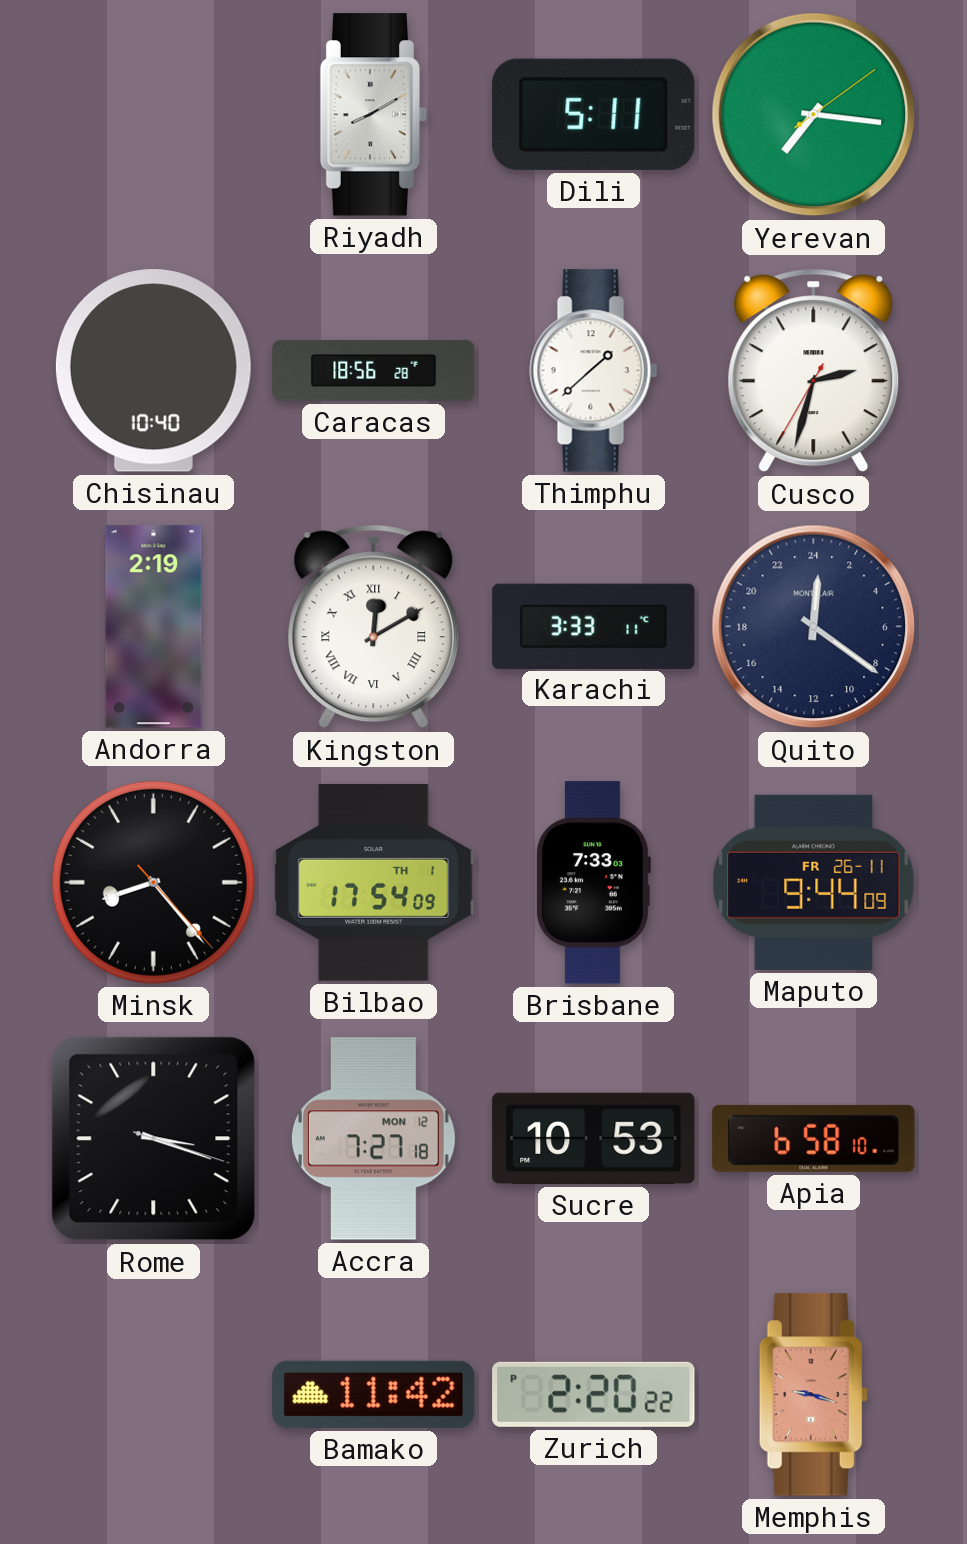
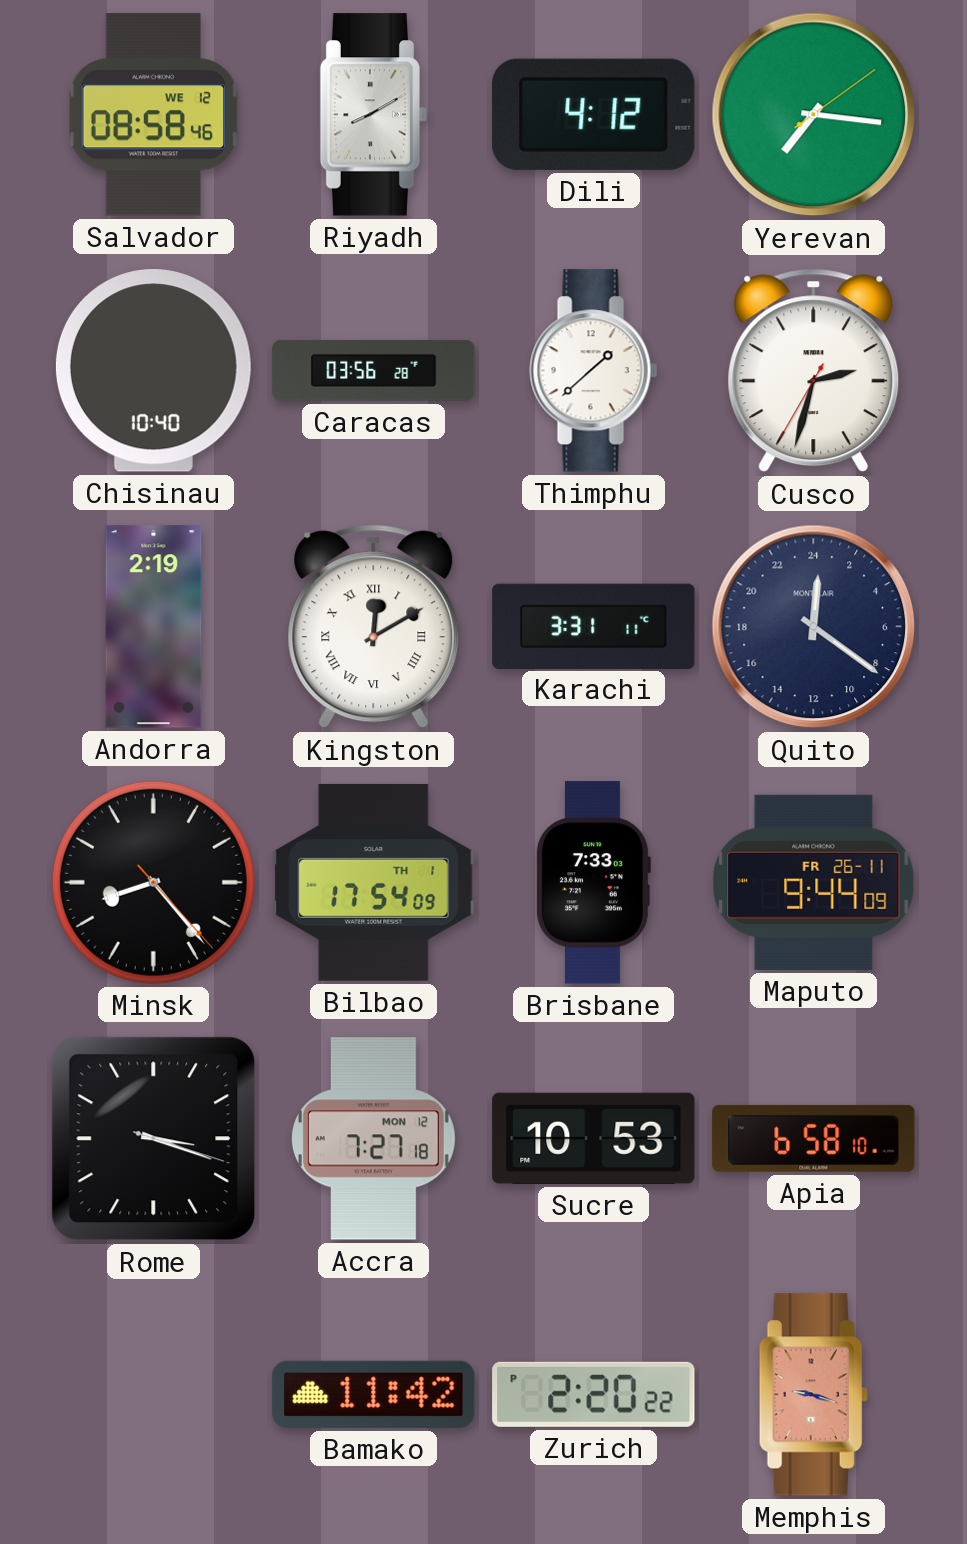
Salvador: none -> 08:58
Dili: 5:11 -> 4:12
Caracas: 18:56 -> 03:56
Karachi: 3:33 -> 3:31
